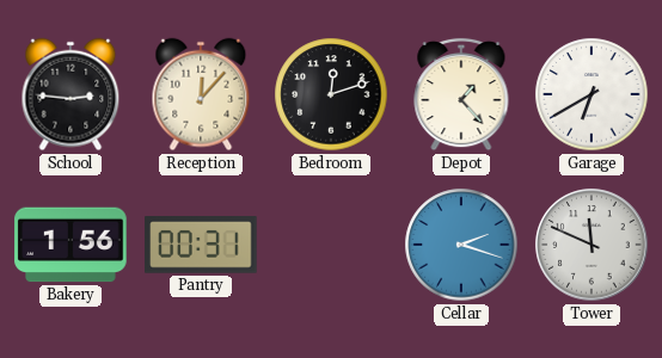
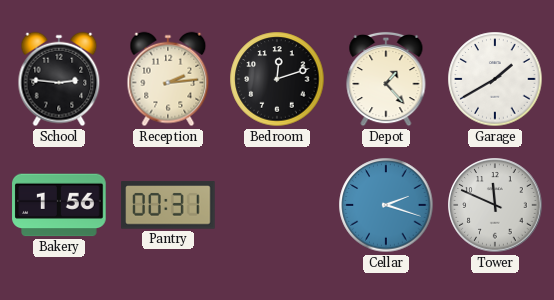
Reception: 12:07 -> 2:14
Garage: 6:40 -> 1:40
